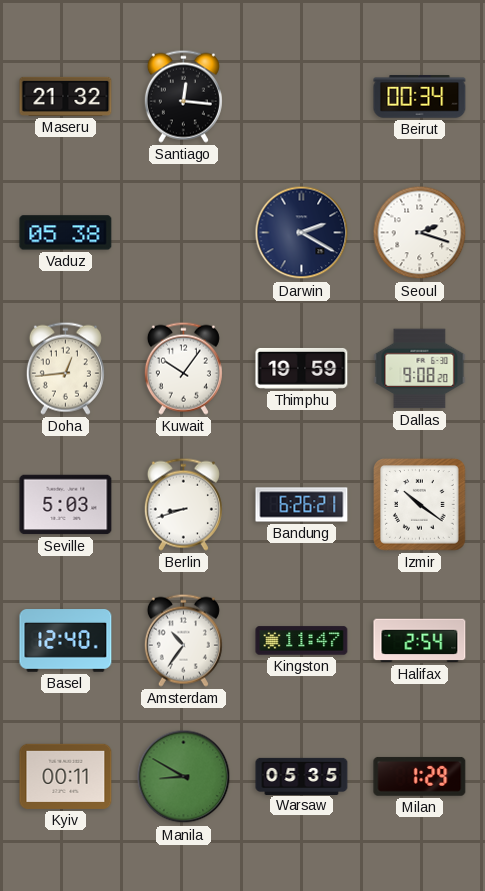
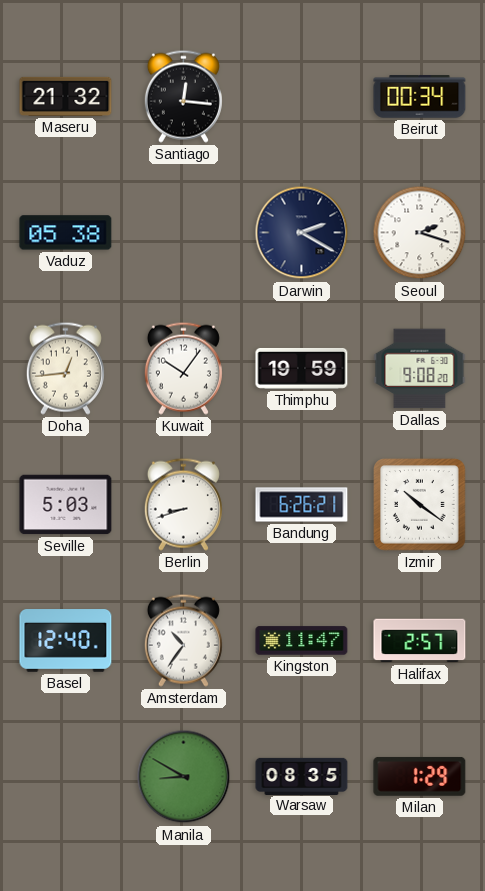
Halifax: 2:54 -> 2:57
Kyiv: 00:11 -> none
Warsaw: 05:35 -> 08:35
